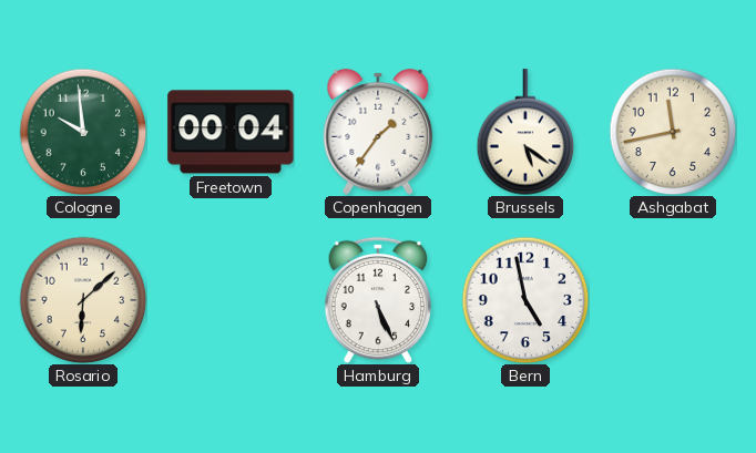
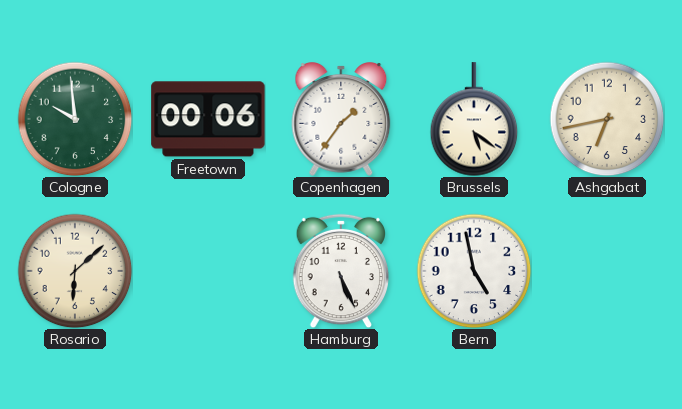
Freetown: 00:04 -> 00:06
Ashgabat: 11:43 -> 6:43
